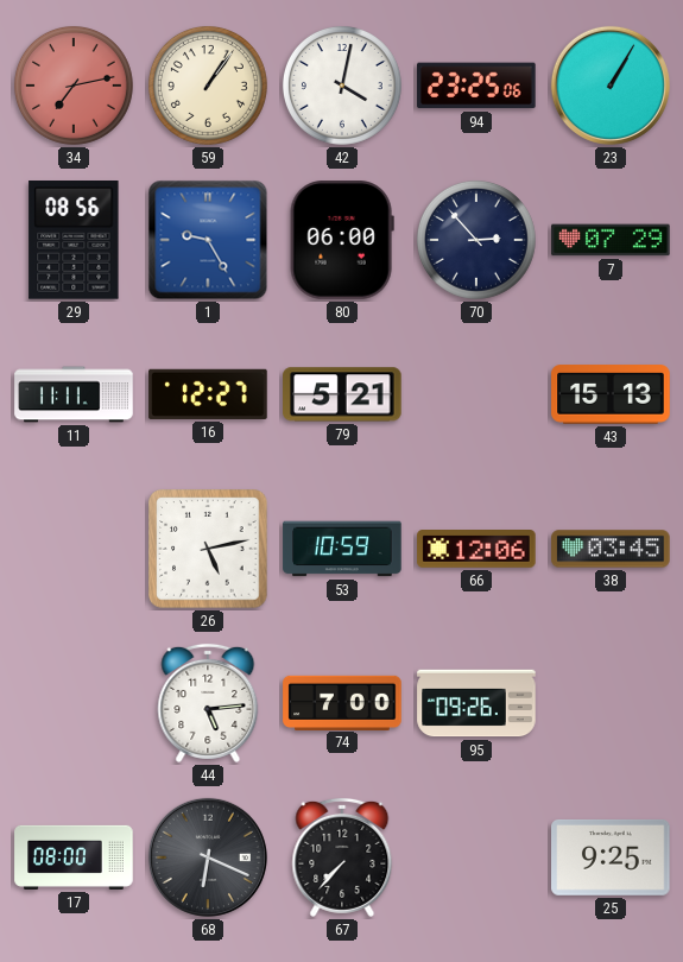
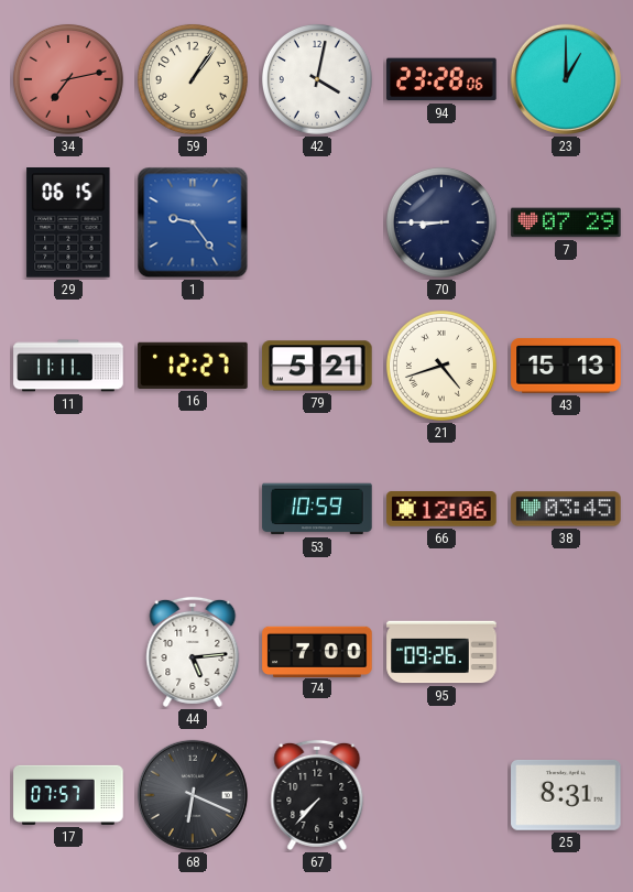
94: 23:25 -> 23:28
23: 1:05 -> 1:00
29: 08:56 -> 06:15
1: 9:25 -> 9:24
80: 06:00 -> none
70: 2:53 -> 8:45
21: none -> 4:42
26: 5:13 -> none
17: 08:00 -> 07:57
25: 9:25 -> 8:31
